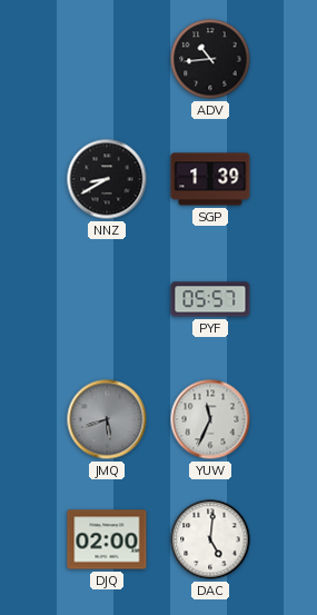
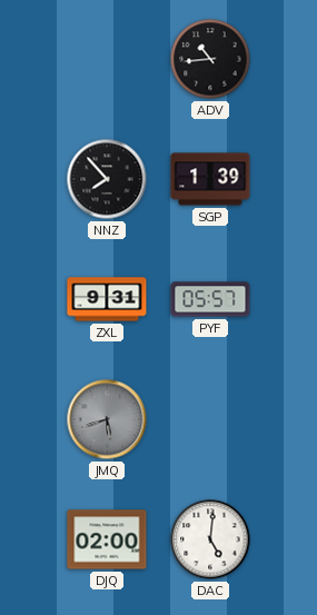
NNZ: 8:40 -> 7:53
ZXL: none -> 9:31
YUW: 11:34 -> none
